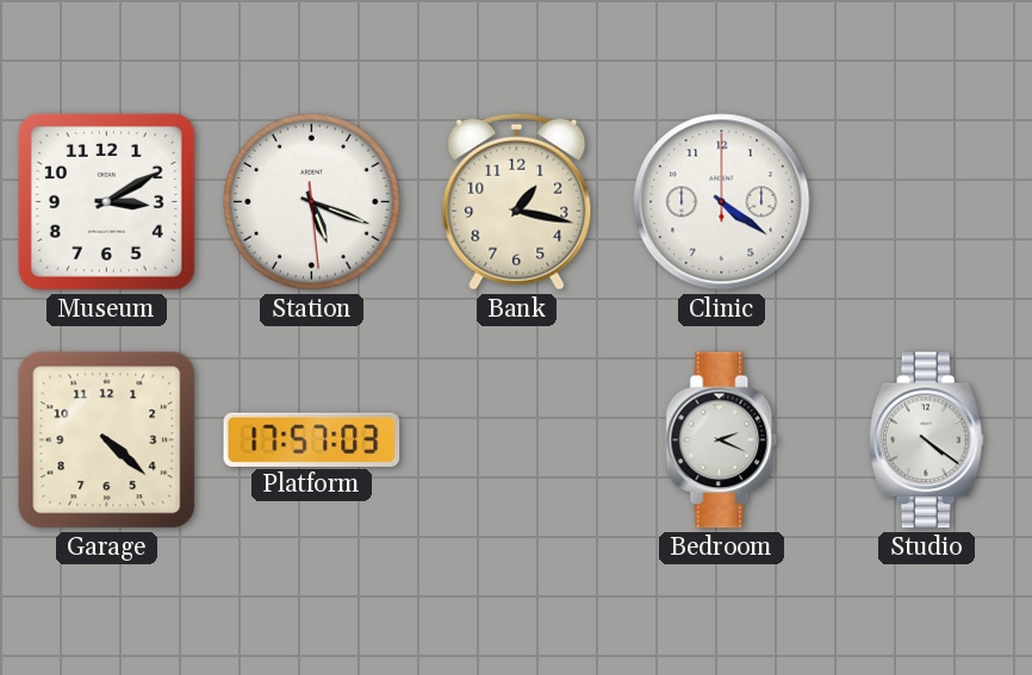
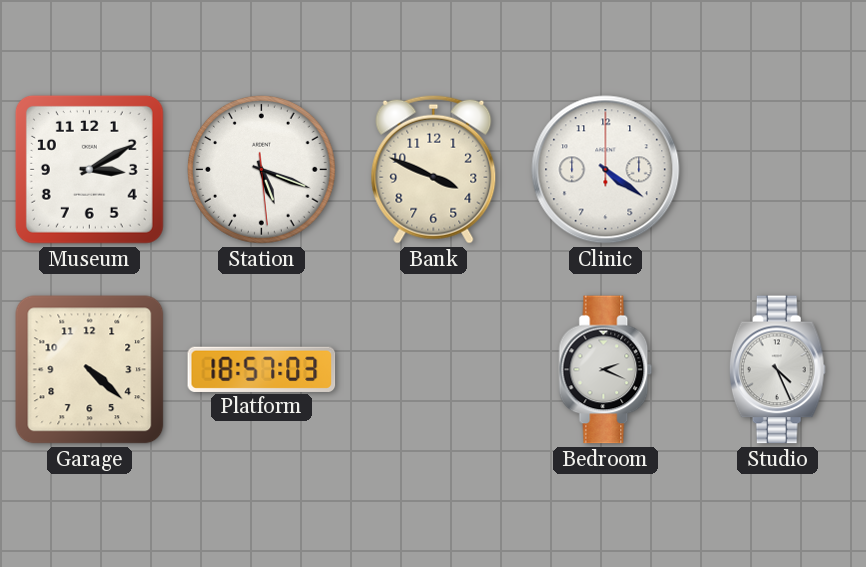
Bank: 1:17 -> 3:49
Platform: 17:57 -> 18:57
Studio: 4:21 -> 4:26
